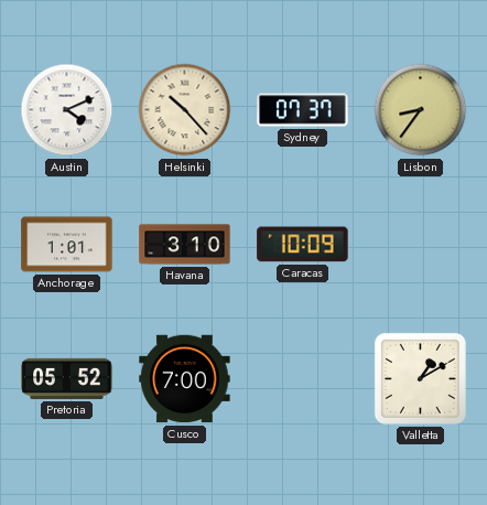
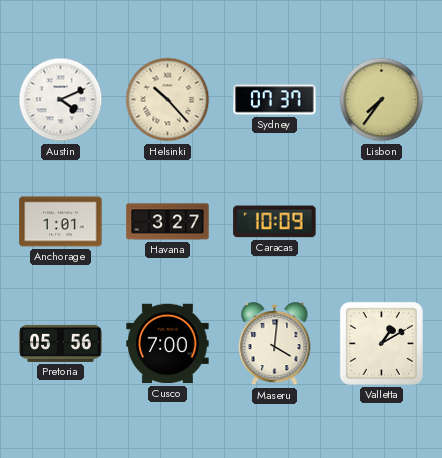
Lisbon: 8:36 -> 7:36
Havana: 3:10 -> 3:27
Pretoria: 05:52 -> 05:56
Maseru: none -> 4:01
